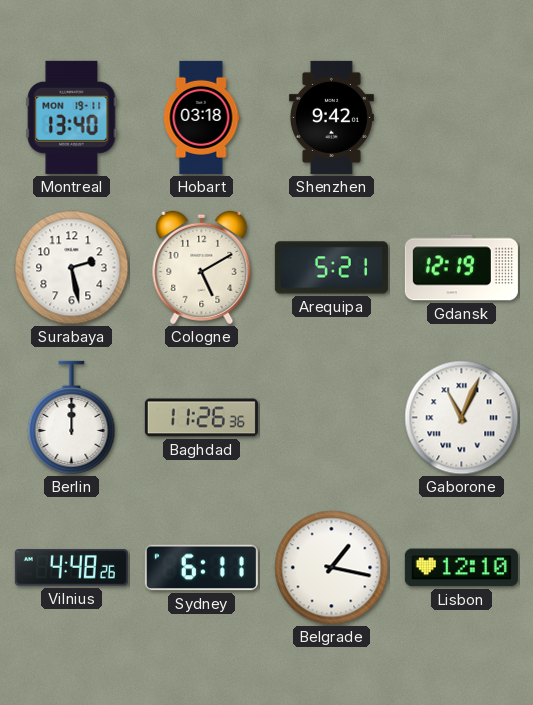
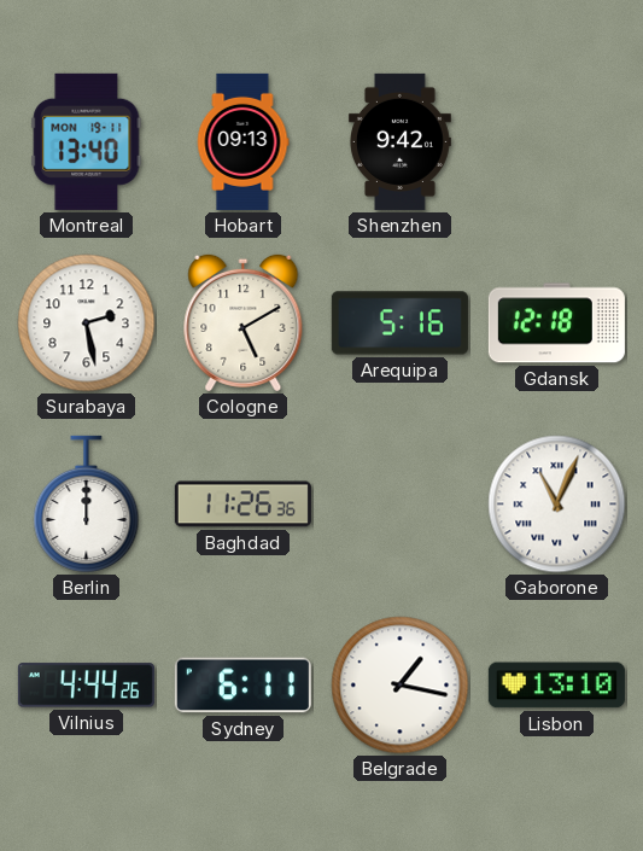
Hobart: 03:18 -> 09:13
Arequipa: 5:21 -> 5:16
Gdansk: 12:19 -> 12:18
Vilnius: 4:48 -> 4:44
Lisbon: 12:10 -> 13:10
